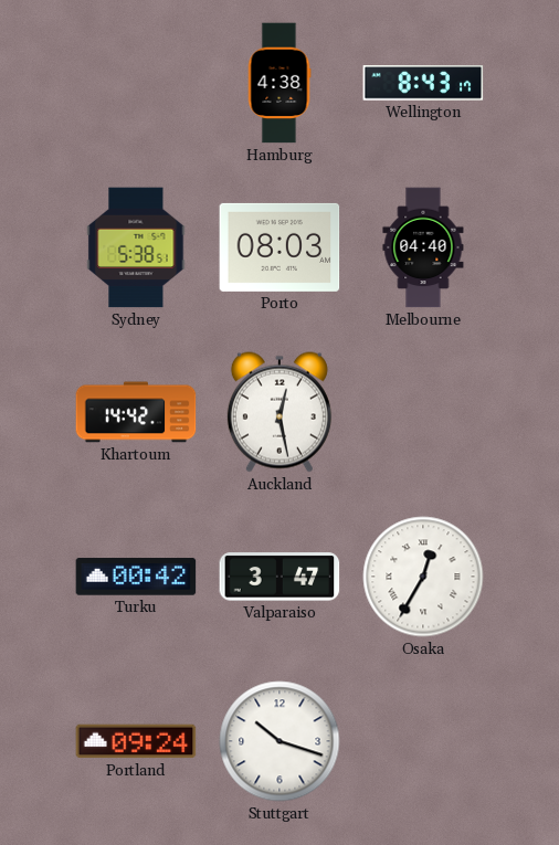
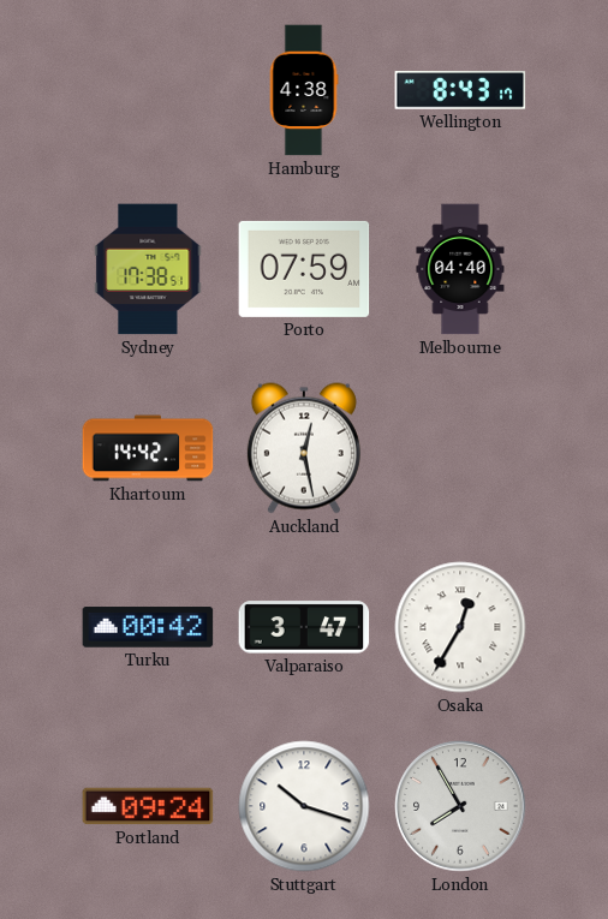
Sydney: 5:38 -> 17:38
Porto: 08:03 -> 07:59
London: none -> 7:55
